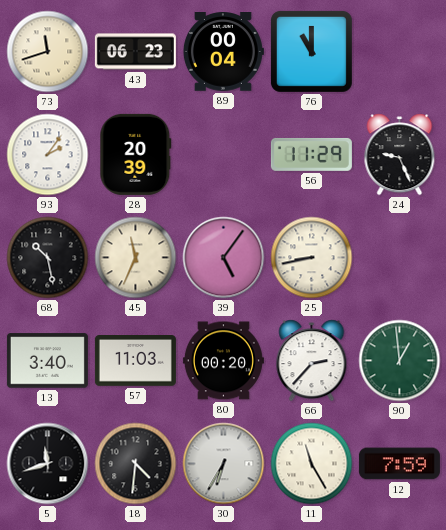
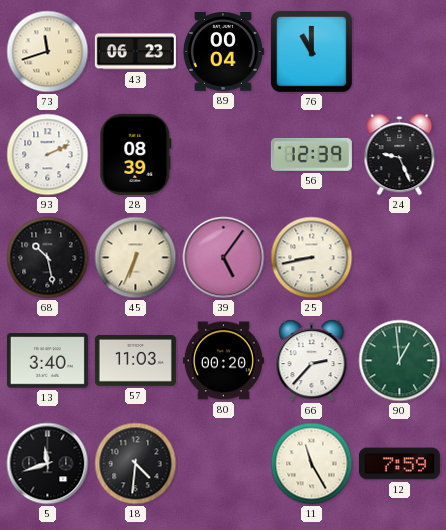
93: 2:06 -> 2:11
28: 20:39 -> 08:39
56: 11:29 -> 12:39
45: 11:34 -> 6:34
30: 6:35 -> none
